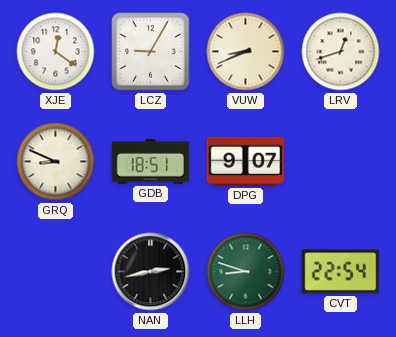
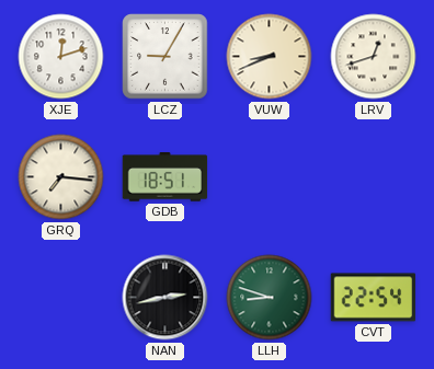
XJE: 12:21 -> 12:12
GRQ: 8:49 -> 7:16
DPG: 9:07 -> none
